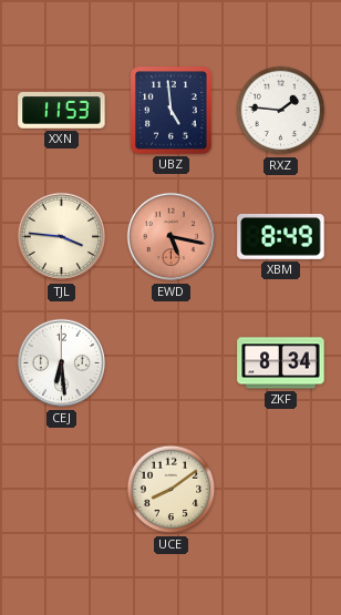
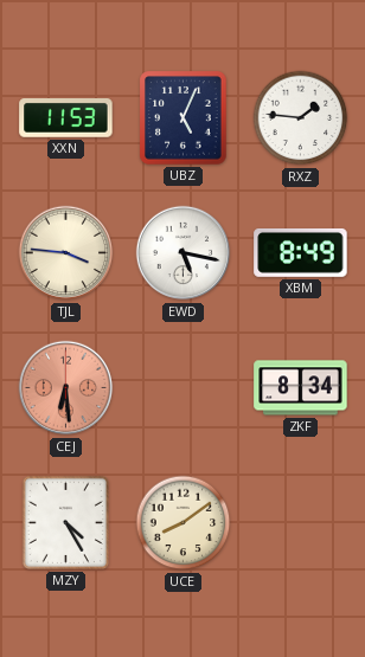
UBZ: 4:59 -> 5:04
EWD dial: salmon -> white
CEJ dial: white -> salmon
MZY: none -> 4:25
